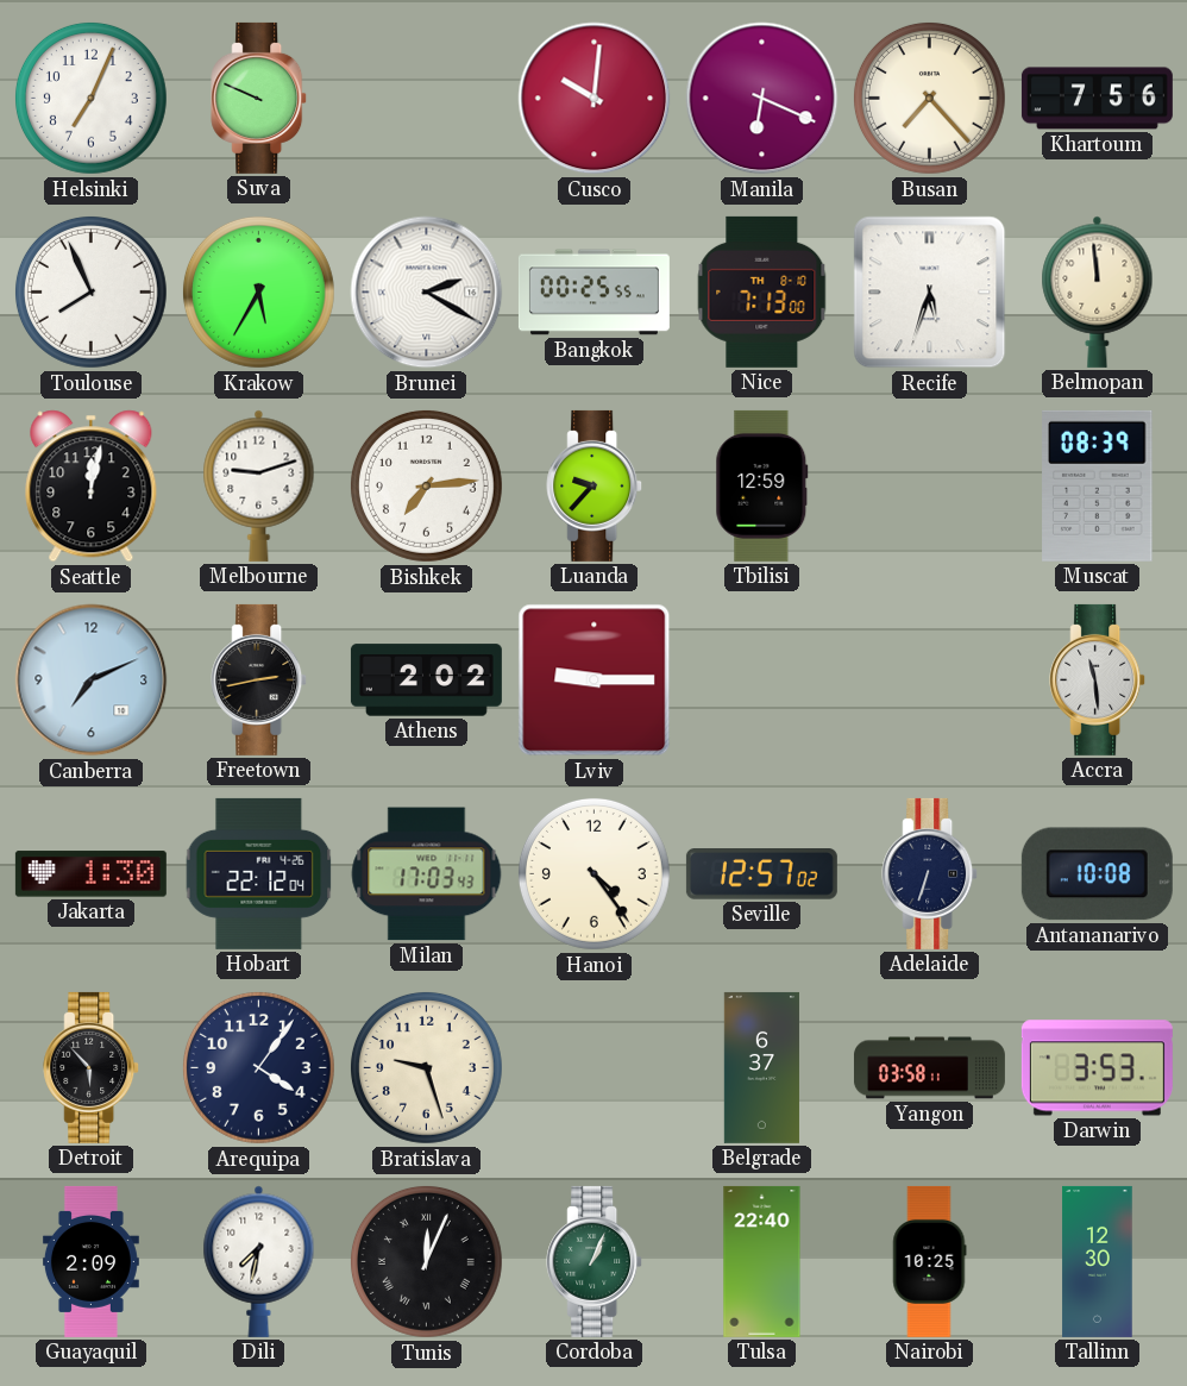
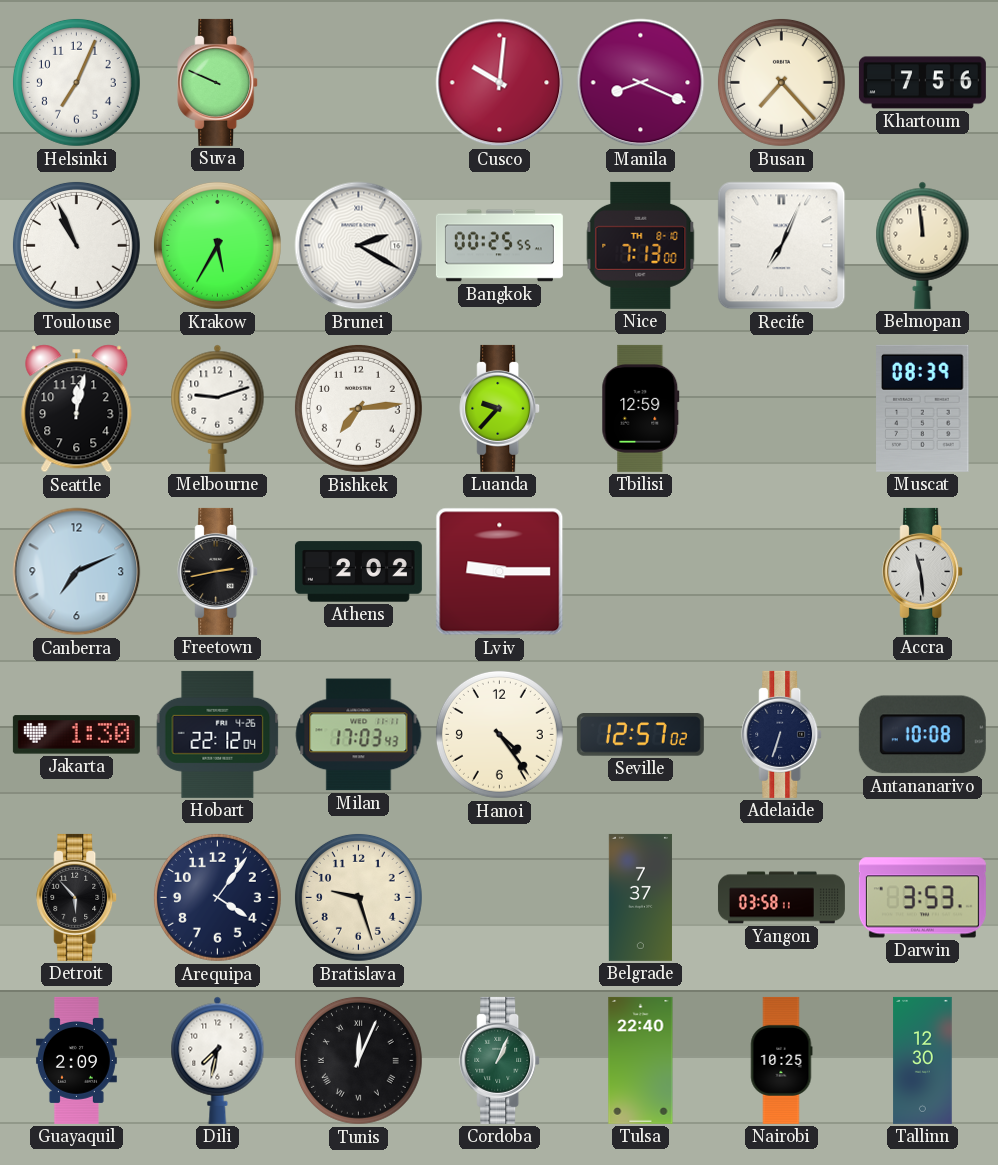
Manila: 6:19 -> 8:19
Toulouse: 7:56 -> 10:56
Recife: 5:33 -> 7:04
Belgrade: 6:37 -> 7:37
